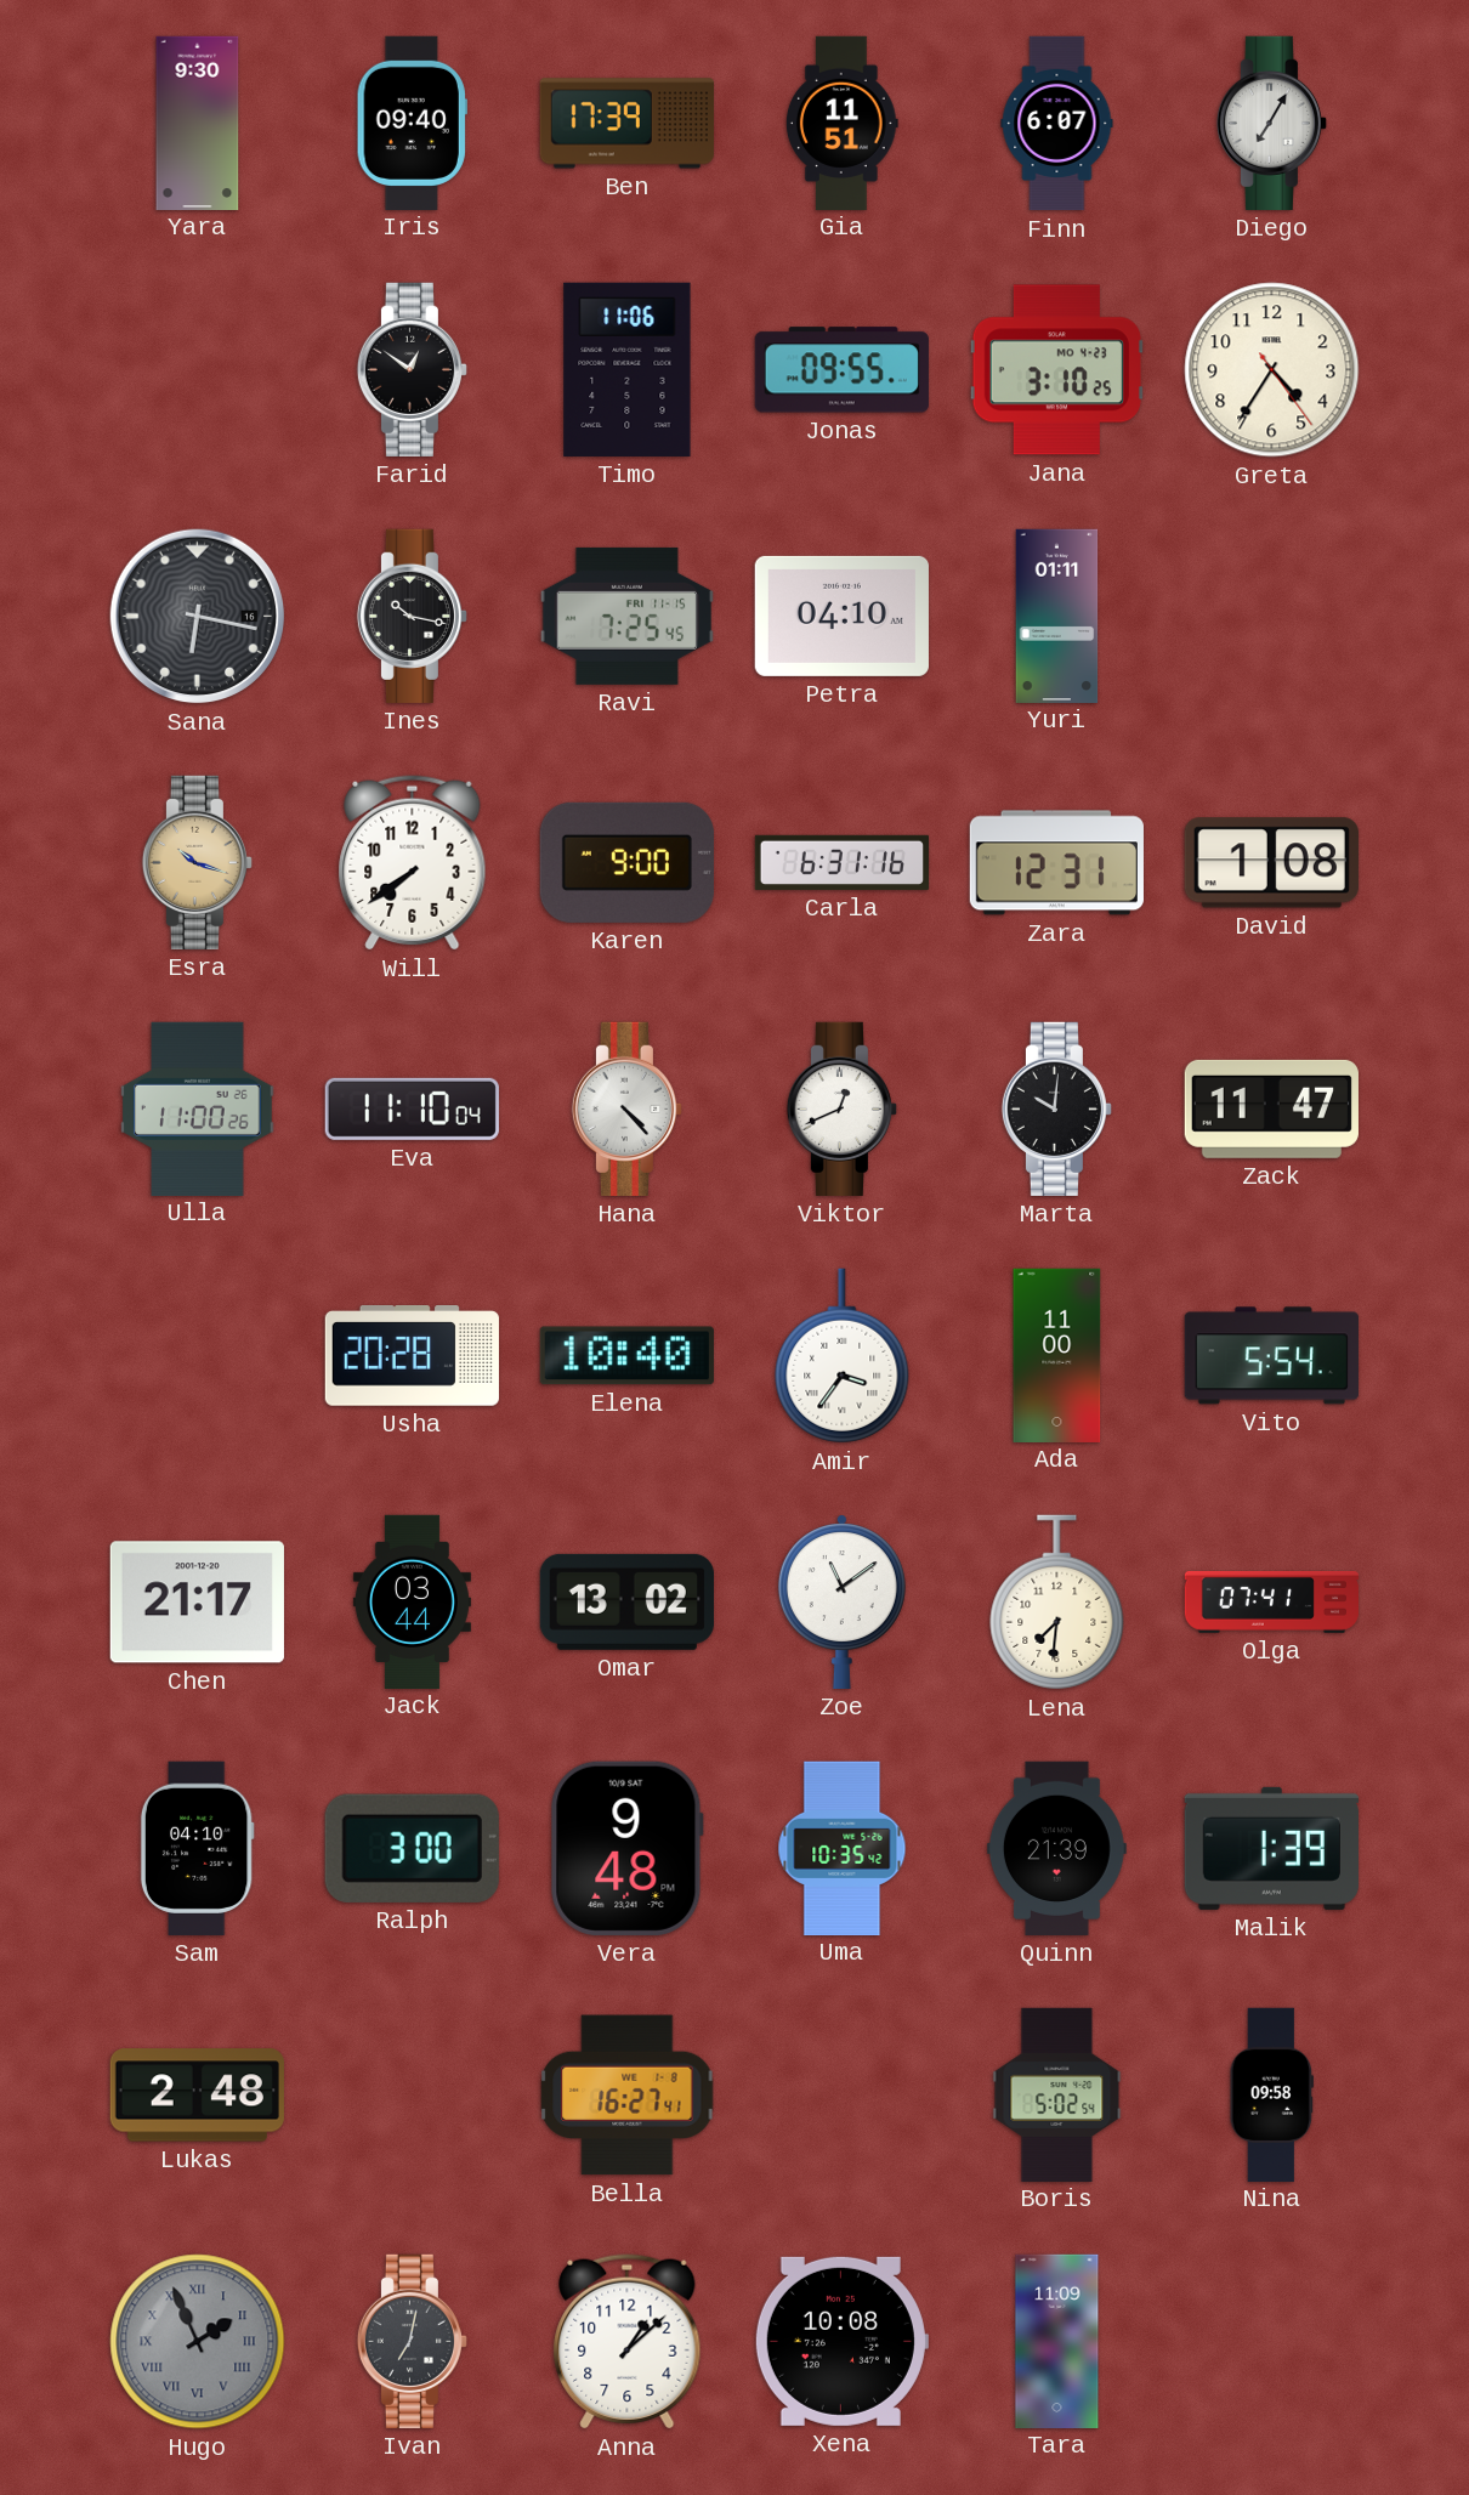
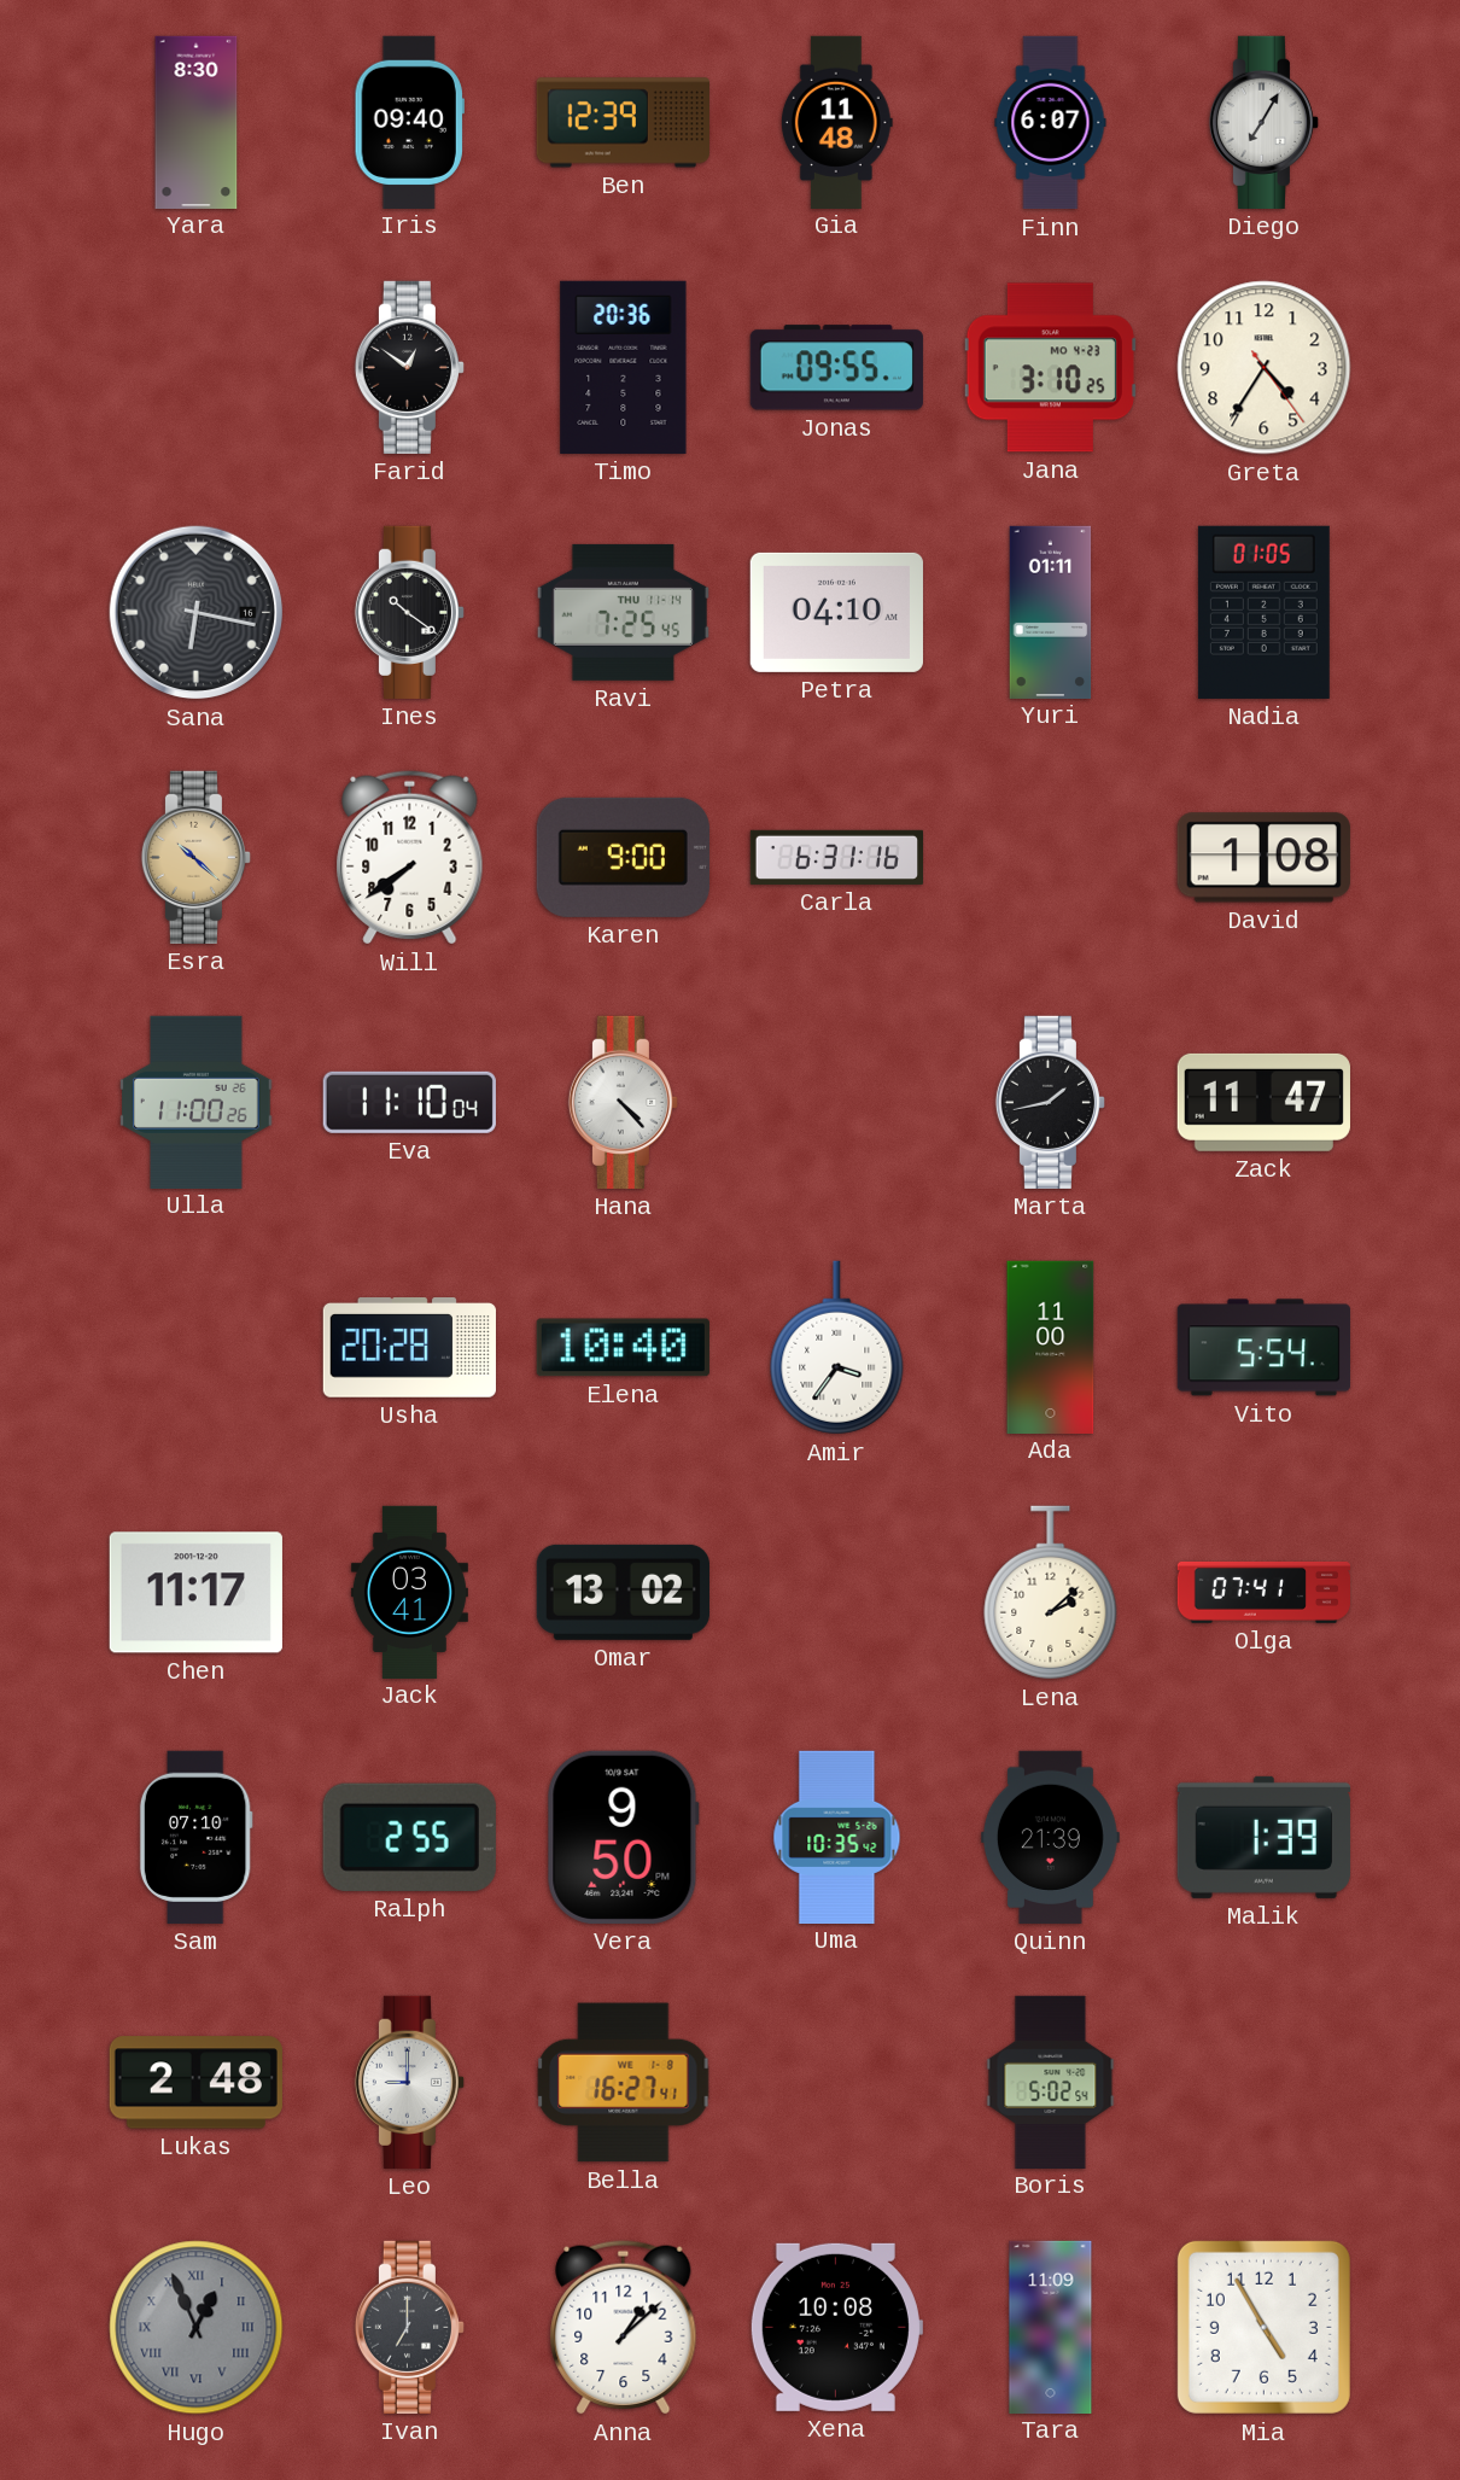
Yara: 9:30 -> 8:30
Ben: 17:39 -> 12:39
Gia: 11:51 -> 11:48
Timo: 11:06 -> 20:36
Ines: 10:17 -> 10:21
Ravi date: FRI 11-15 -> THU 11-14
Nadia: none -> 01:05
Esra: 10:18 -> 10:22
Zara: 12:31 -> none
Viktor: 12:41 -> none
Marta: 10:01 -> 1:43
Chen: 21:17 -> 11:17
Jack: 03:44 -> 03:41
Zoe: 11:09 -> none
Lena: 7:31 -> 2:08
Sam: 04:10 -> 07:10
Ralph: 3:00 -> 2:55
Vera: 9:48 -> 9:50
Leo: none -> 9:00
Nina: 09:58 -> none
Hugo: 1:56 -> 12:56
Ivan: 7:02 -> 7:00
Mia: none -> 4:55
